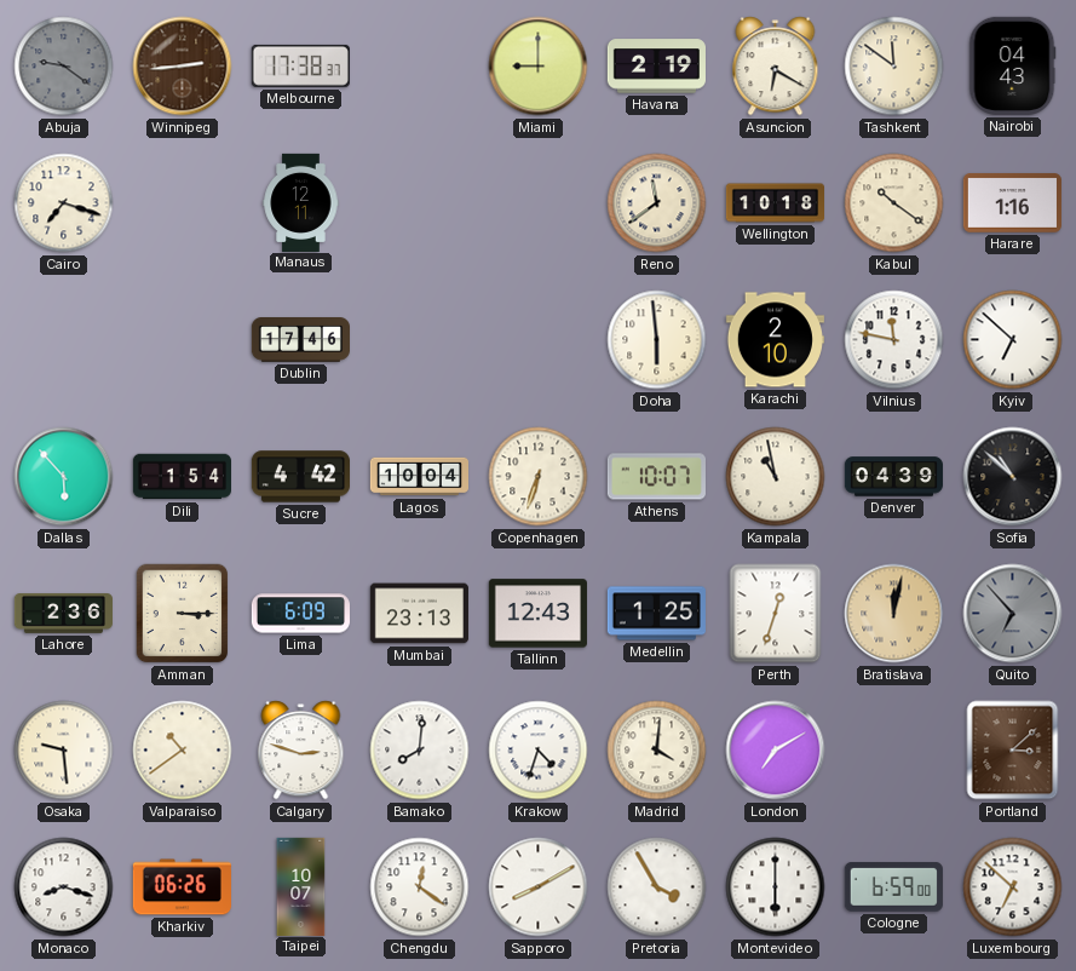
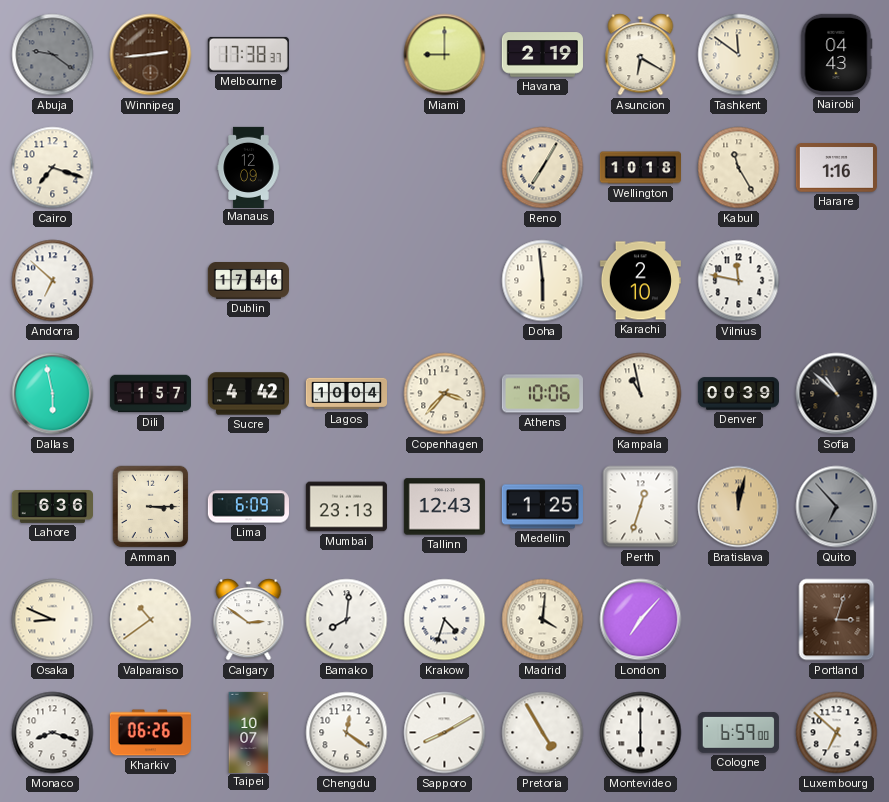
Manaus: 12:11 -> 12:09
Reno: 11:39 -> 7:05
Kabul: 10:21 -> 11:25
Andorra: none -> 6:52
Kyiv: 6:52 -> none
Dallas: 5:53 -> 5:58
Dili: 1:54 -> 1:57
Copenhagen: 6:33 -> 3:37
Athens: 10:07 -> 10:06
Denver: 04:39 -> 00:39
Lahore: 2:36 -> 6:36
Osaka: 9:29 -> 8:49
Calgary: 2:48 -> 2:51
London: 7:10 -> 7:07
Portland: 3:08 -> 3:03
Pretoria: 3:55 -> 4:55
